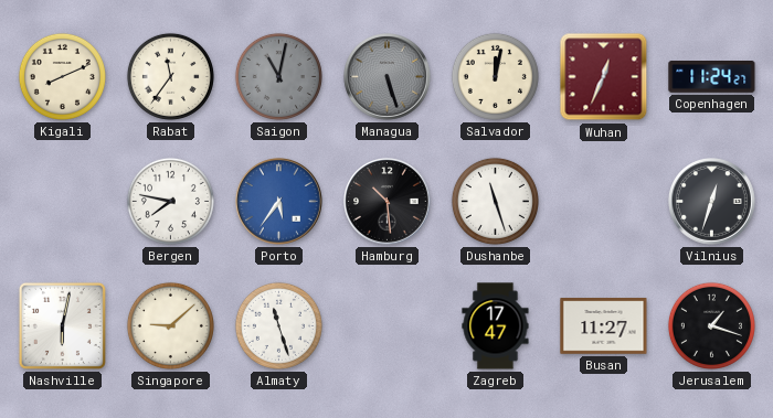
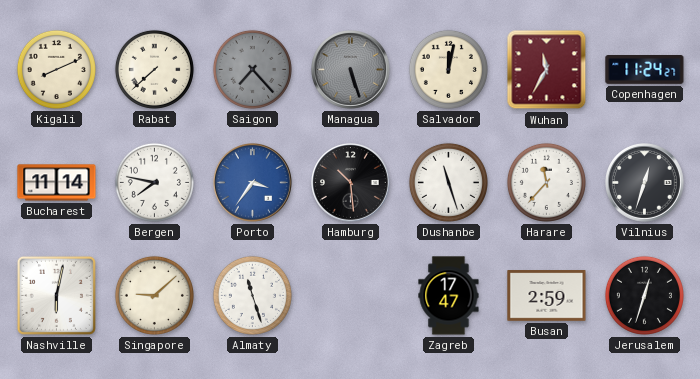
Rabat: 11:36 -> 7:38
Saigon: 11:02 -> 7:23
Wuhan: 12:34 -> 11:35
Bucharest: none -> 11:14
Porto: 5:36 -> 3:36
Harare: none -> 11:37
Busan: 11:27 -> 2:59
Jerusalem: 1:18 -> 12:33
